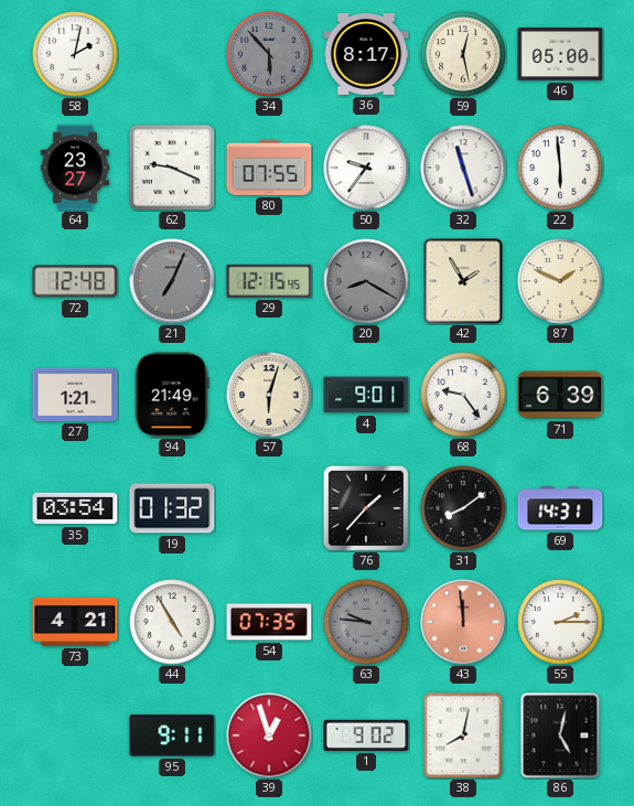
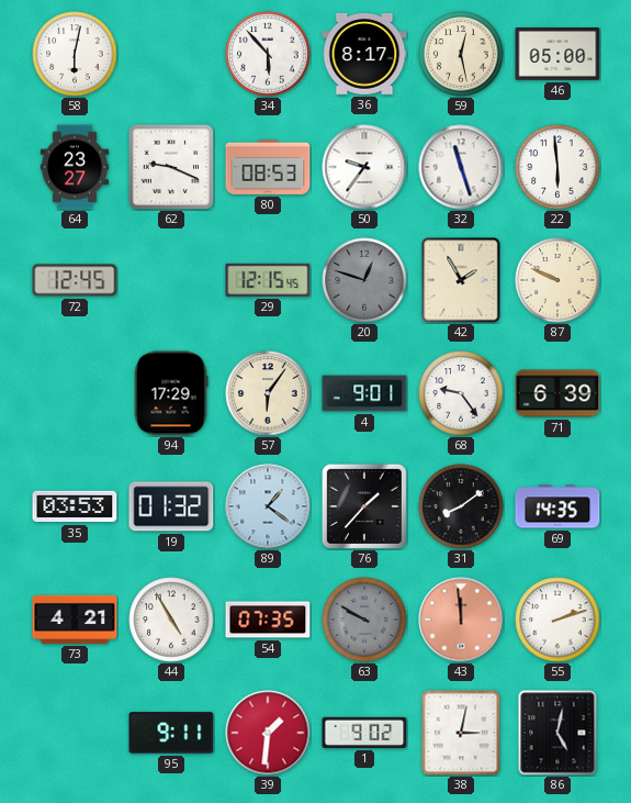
58: 2:02 -> 6:02
34 dial: grey -> white
80: 07:55 -> 08:53
72: 12:48 -> 12:45
21: 7:04 -> none
20: 8:20 -> 12:48
87: 1:49 -> 9:49
27: 1:21 -> none
94: 21:49 -> 17:29
57: 6:03 -> 6:06
35: 03:54 -> 03:53
89: none -> 1:21
69: 14:31 -> 14:35
63: 9:46 -> 9:50
55: 2:15 -> 2:12
39: 12:57 -> 1:31
38: 8:02 -> 3:02
